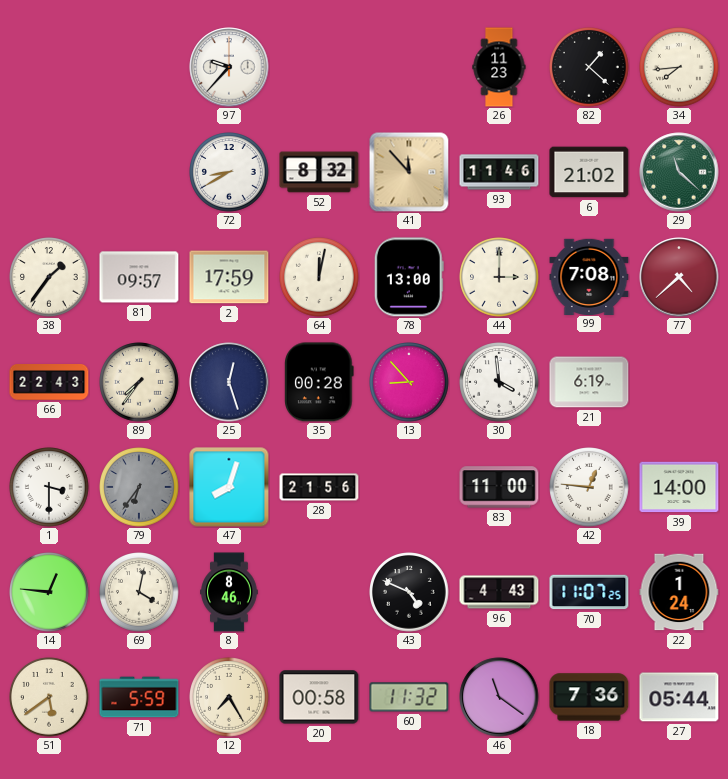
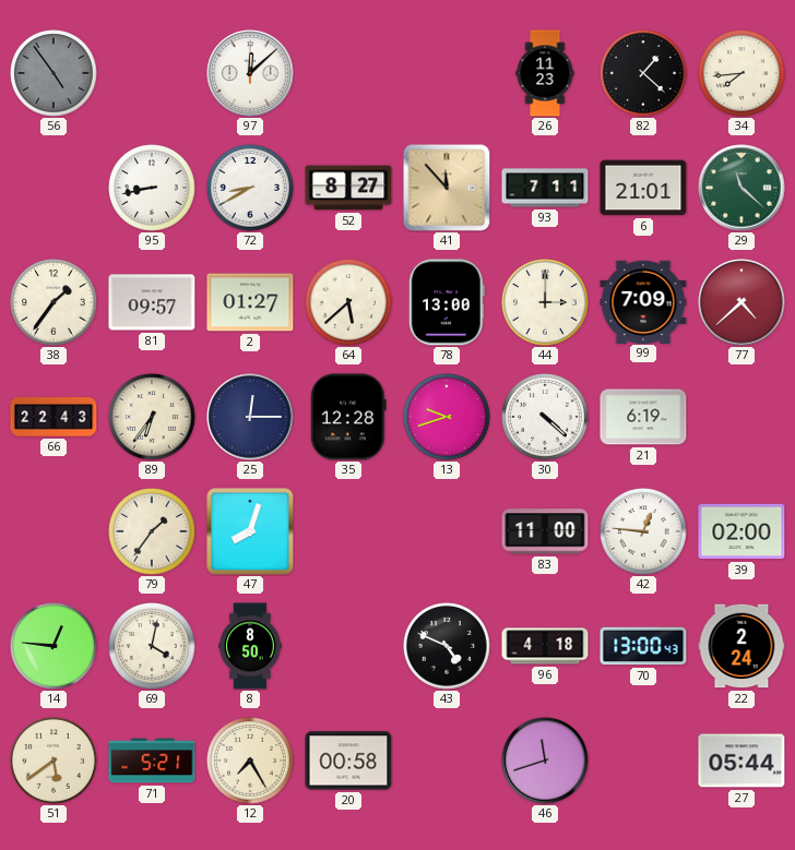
56: none -> 4:54
97: 9:37 -> 12:08
95: none -> 8:43
52: 8:32 -> 8:27
93: 11:46 -> 7:11
6: 21:02 -> 21:01
2: 17:59 -> 01:27
64: 12:02 -> 5:38
99: 7:08 -> 7:09
89: 7:36 -> 6:36
25: 12:27 -> 12:15
35: 00:28 -> 12:28
13: 8:53 -> 9:42
30: 3:59 -> 4:22
1: 3:30 -> none
79: 6:36 -> 1:36
79 dial: grey -> cream
28: 21:56 -> none
39: 14:00 -> 02:00
8: 8:46 -> 8:50
96: 4:43 -> 4:18
70: 11:07 -> 13:00
22: 1:24 -> 2:24
71: 5:59 -> 5:21
60: 11:32 -> none
46: 11:21 -> 11:42
18: 7:36 -> none
